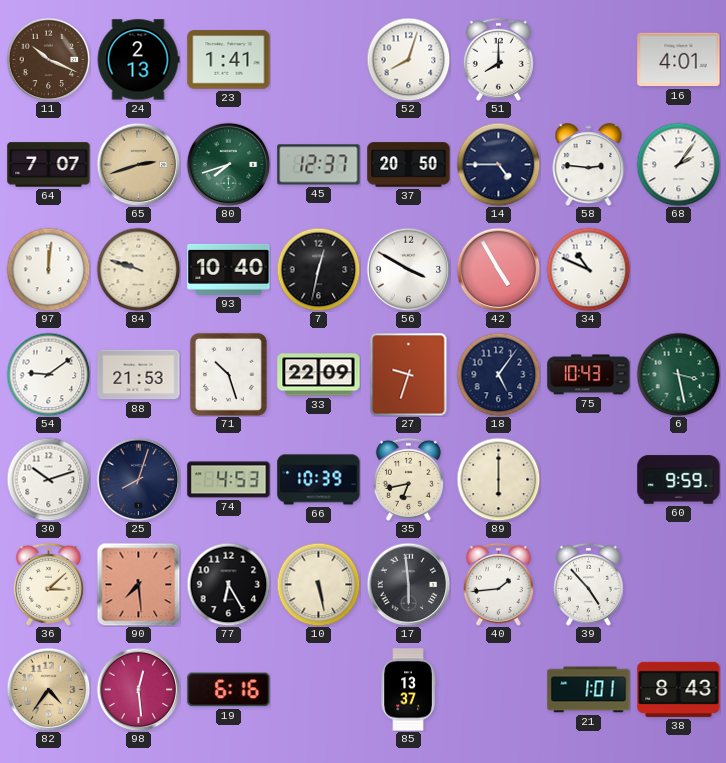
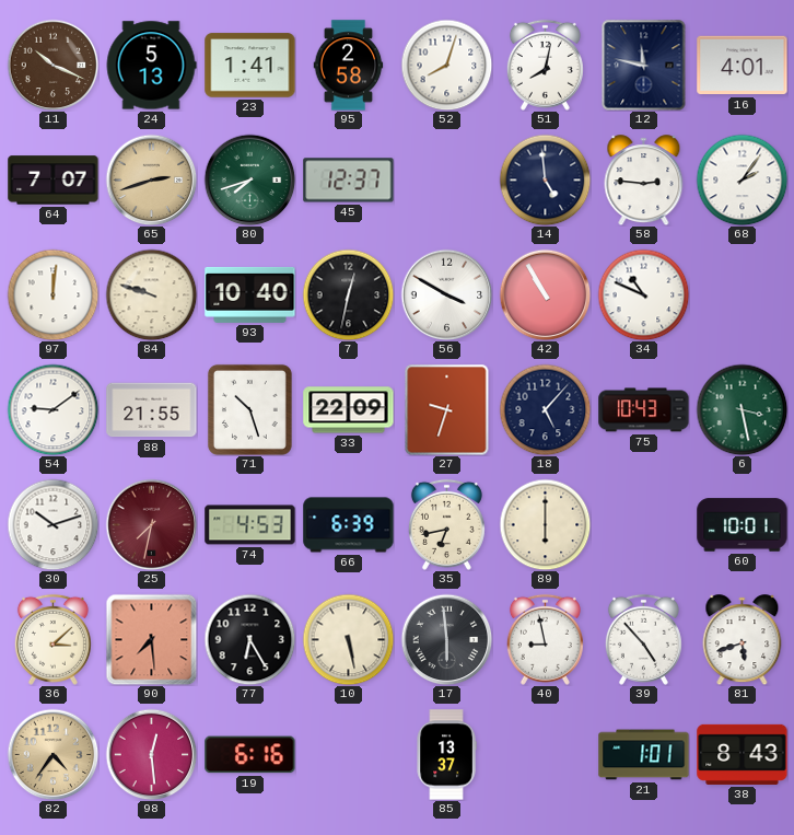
24: 2:13 -> 5:13
95: none -> 2:58
51: 8:00 -> 8:02
12: none -> 11:47
37: 20:50 -> none
14: 4:45 -> 4:59
42: 4:55 -> 10:55
88: 21:53 -> 21:55
18: 5:06 -> 5:07
25: 8:03 -> 7:32
25 dial: navy -> burgundy
66: 10:39 -> 6:39
60: 9:59 -> 10:01
40: 1:44 -> 8:58
81: none -> 5:42
